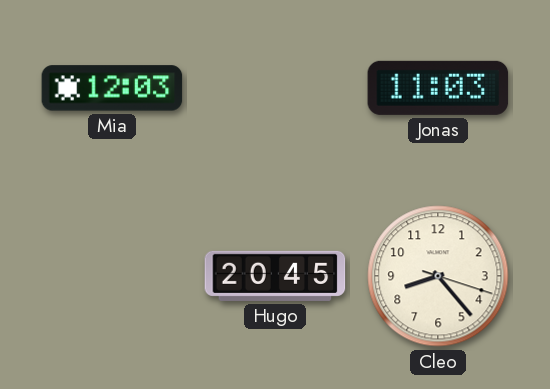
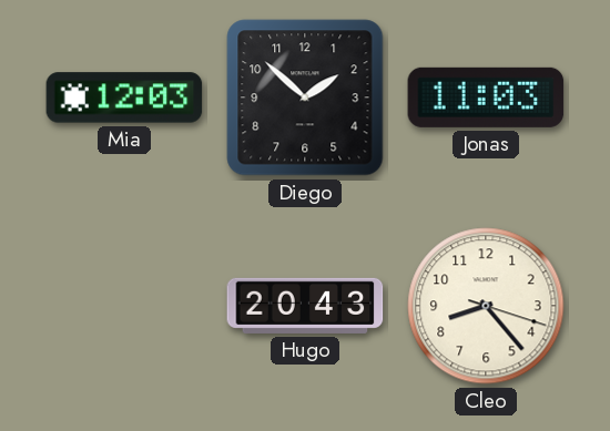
Diego: none -> 1:52
Hugo: 20:45 -> 20:43
